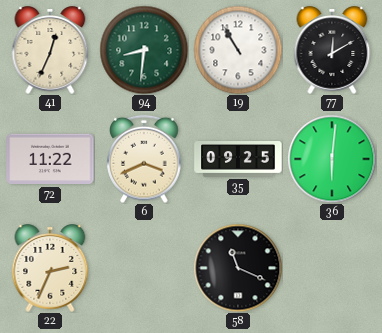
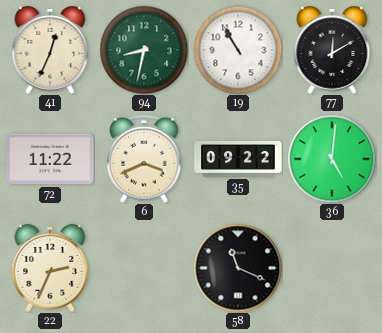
94: 8:31 -> 8:32
35: 09:25 -> 09:22
36: 6:01 -> 5:01
